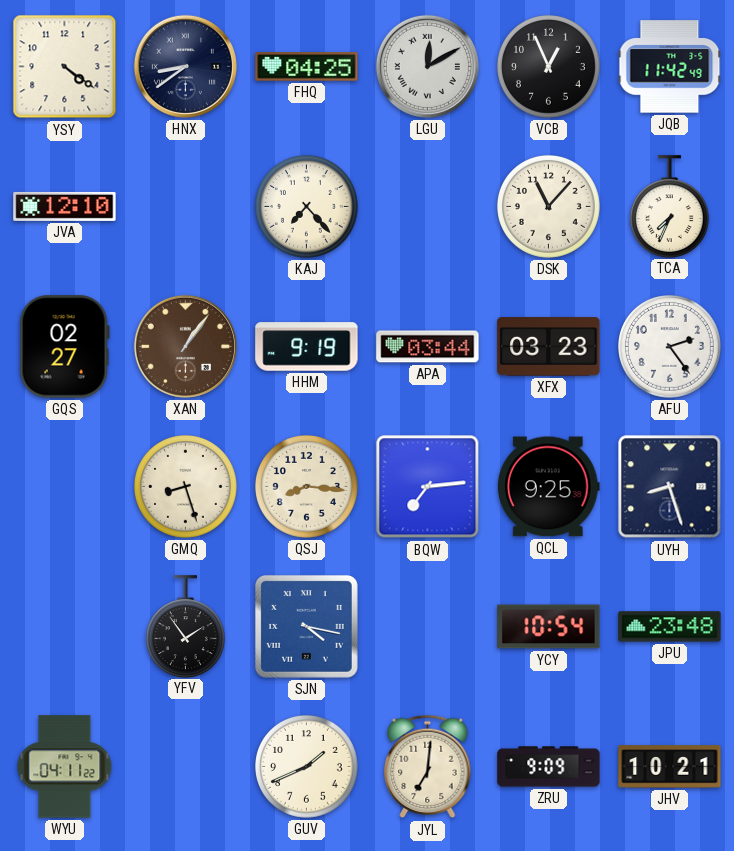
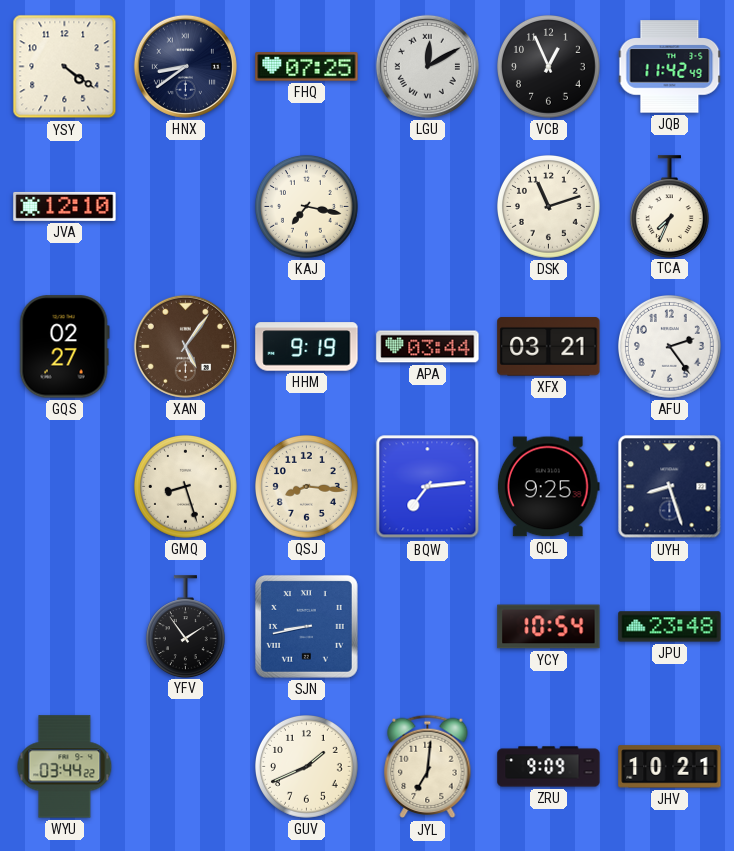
FHQ: 04:25 -> 07:25
KAJ: 7:23 -> 7:17
DSK: 11:07 -> 11:12
XAN: 1:06 -> 5:06
XFX: 03:23 -> 03:21
SJN: 4:17 -> 8:43
WYU: 04:11 -> 03:44
